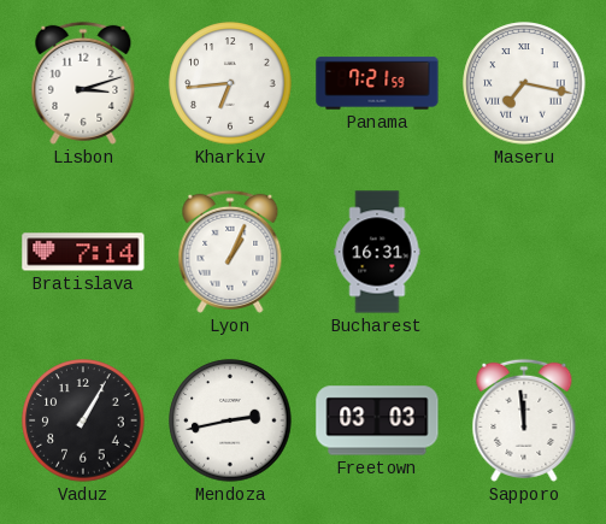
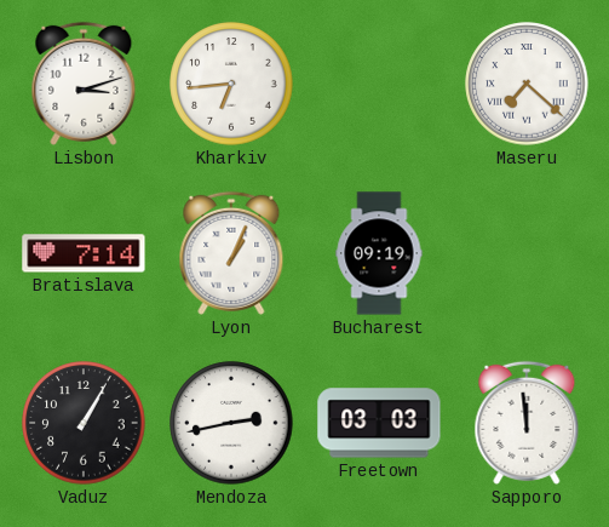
Panama: 7:21 -> none
Maseru: 7:17 -> 7:22
Bucharest: 16:31 -> 09:19
